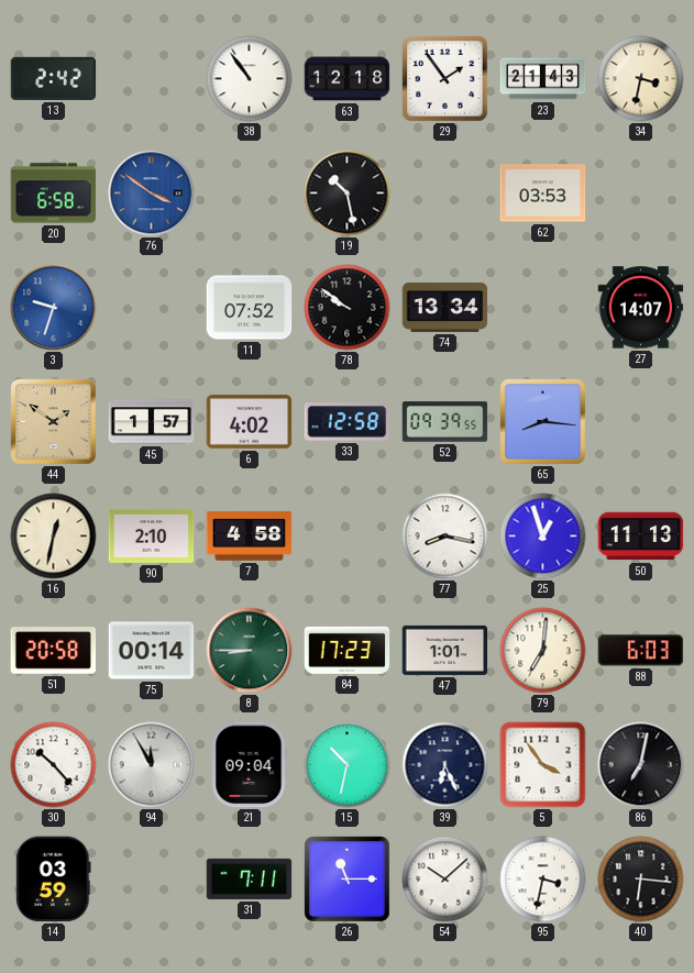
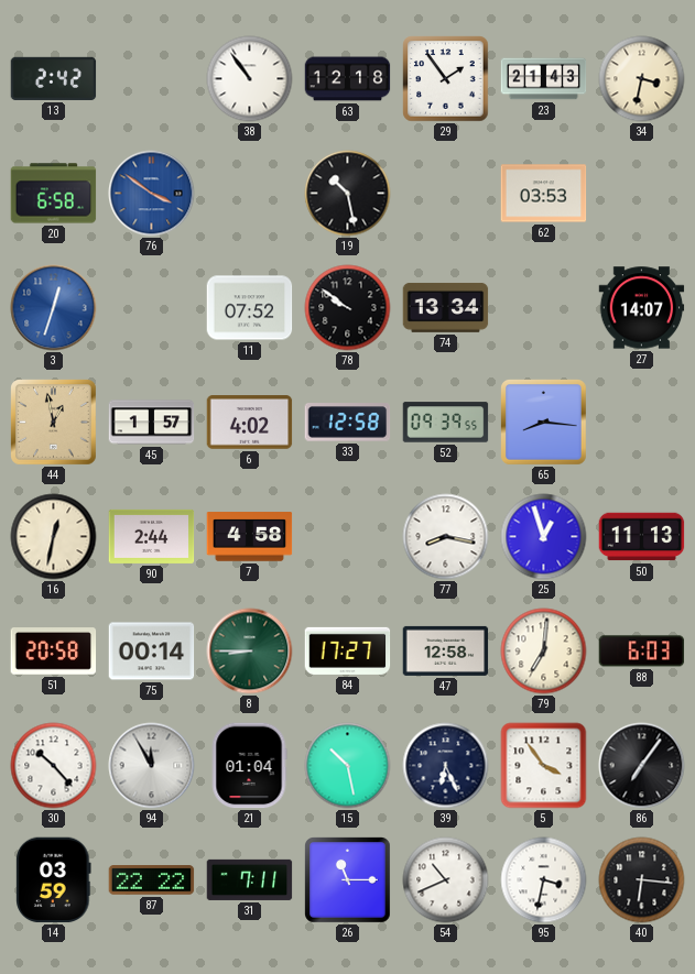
3: 9:33 -> 12:33
44: 1:51 -> 12:58
90: 2:10 -> 2:44
84: 17:23 -> 17:27
47: 1:01 -> 12:58
21: 09:04 -> 01:04
15: 10:32 -> 10:28
86: 7:02 -> 7:06
87: none -> 22:22
54: 10:08 -> 10:41
